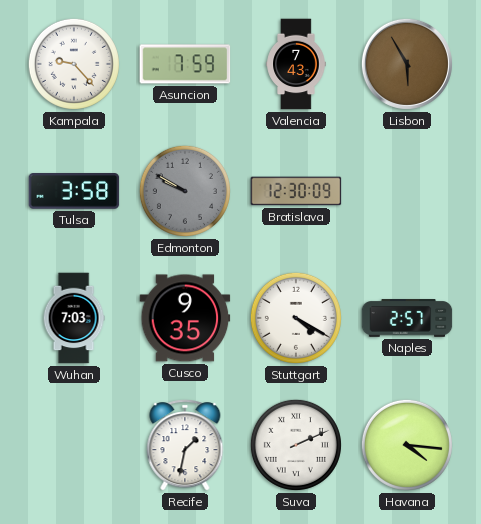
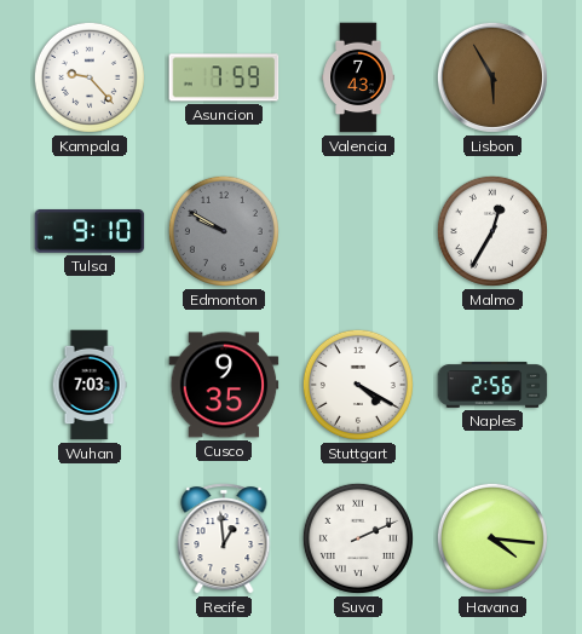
Tulsa: 3:58 -> 9:10
Bratislava: 12:30 -> none
Malmo: none -> 12:35
Naples: 2:57 -> 2:56
Recife: 1:32 -> 12:59
